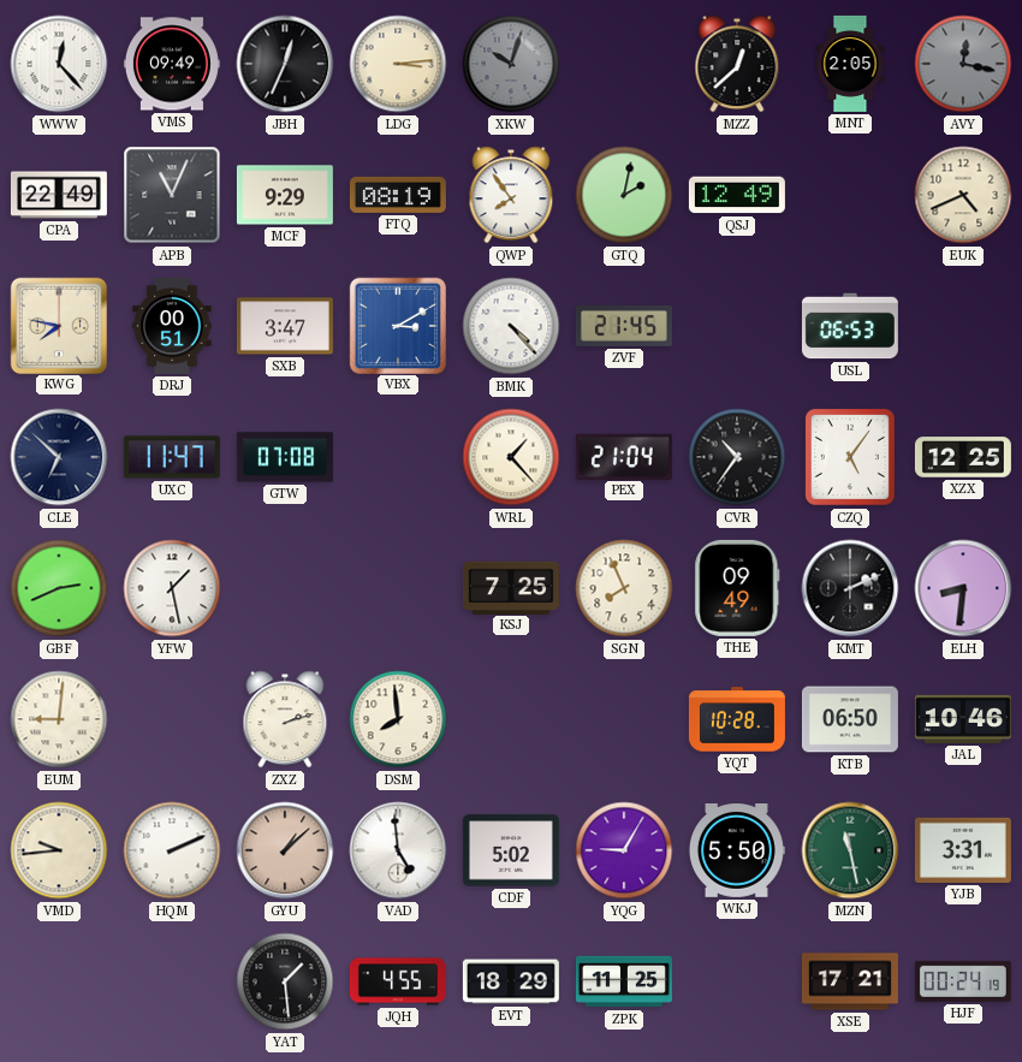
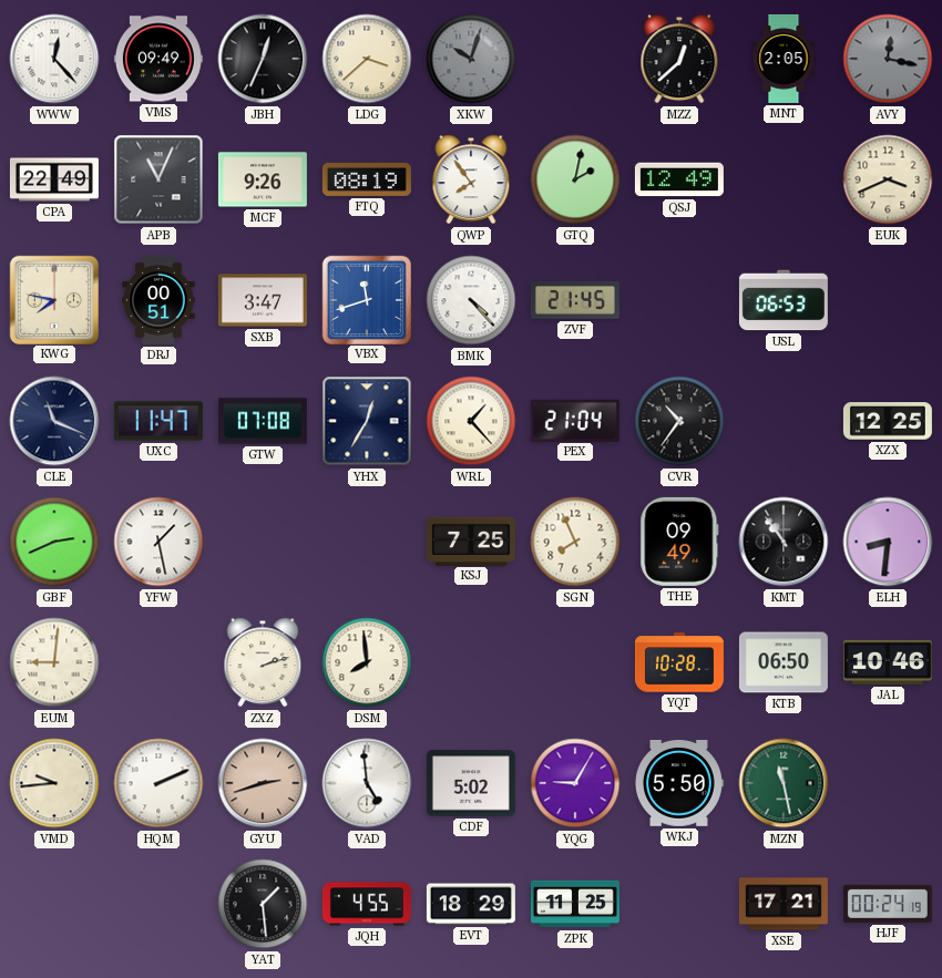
LDG: 3:14 -> 3:38
MCF: 9:29 -> 9:26
EUK: 4:41 -> 3:41
VBX: 3:10 -> 11:42
CLE: 6:52 -> 11:19
YHX: none -> 12:35
CZQ: 5:06 -> none
KMT: 2:11 -> 10:54
GYU: 1:08 -> 2:42
YJB: 3:31 -> none
